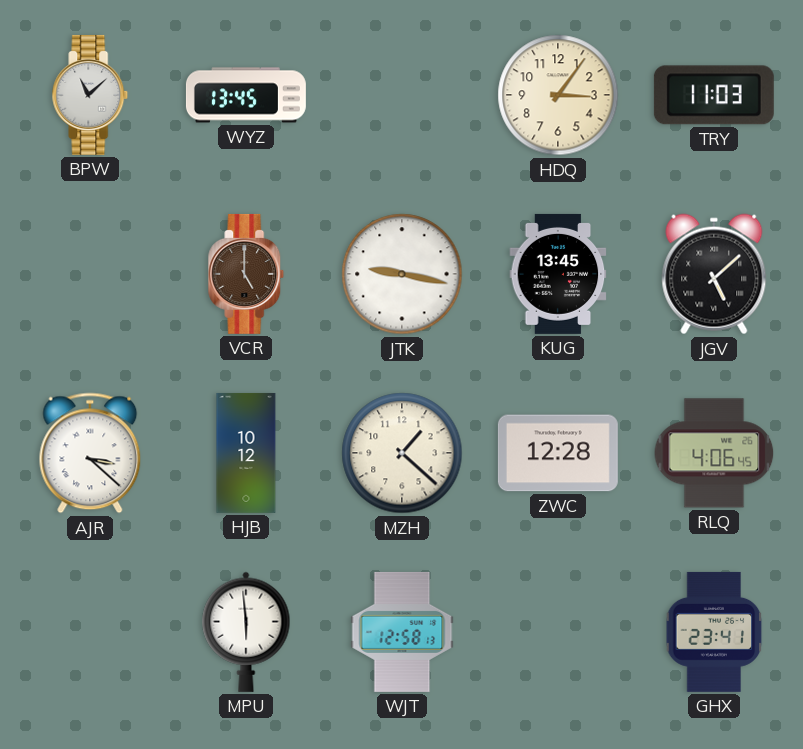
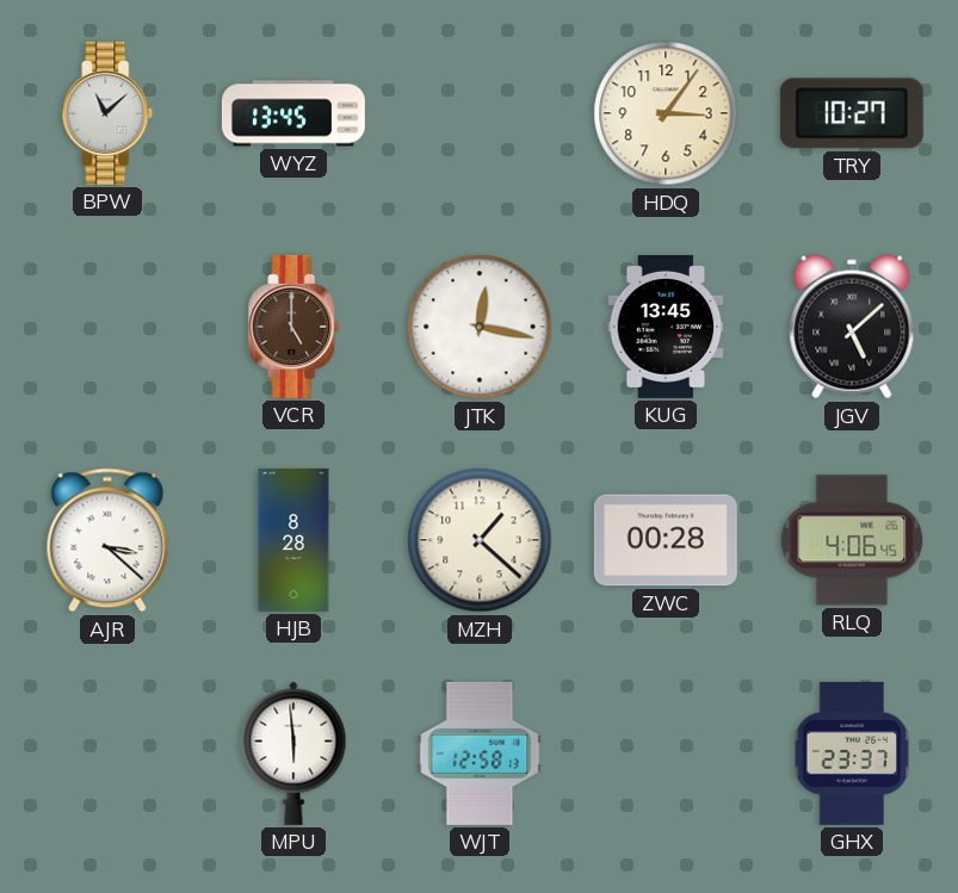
TRY: 11:03 -> 10:27
JTK: 9:17 -> 12:17
HJB: 10:12 -> 8:28
ZWC: 12:28 -> 00:28
GHX: 23:41 -> 23:37
